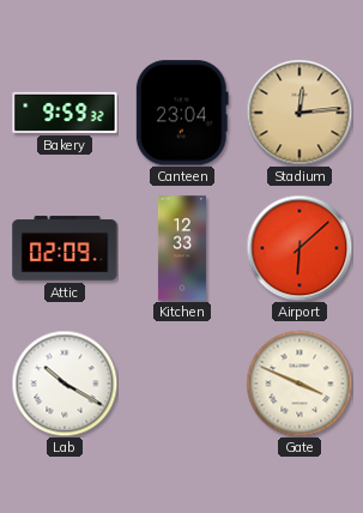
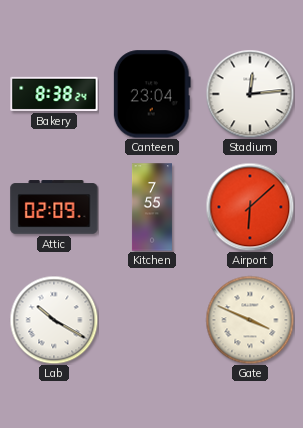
Bakery: 9:59 -> 8:38
Stadium dial: champagne -> white
Kitchen: 12:33 -> 7:55
